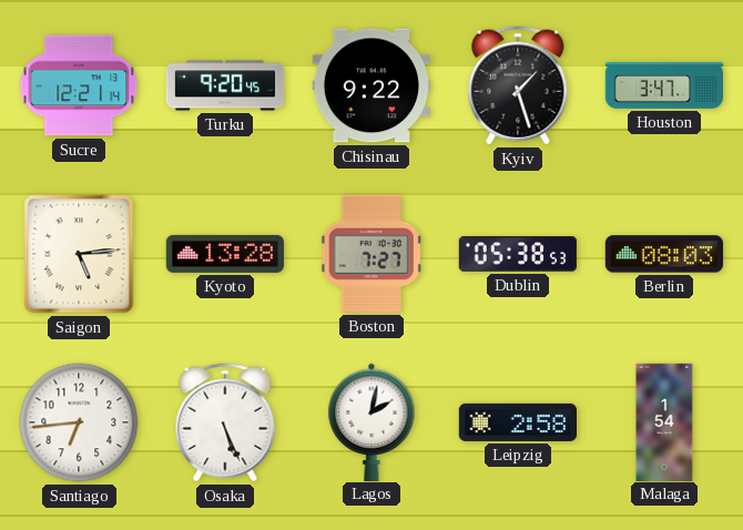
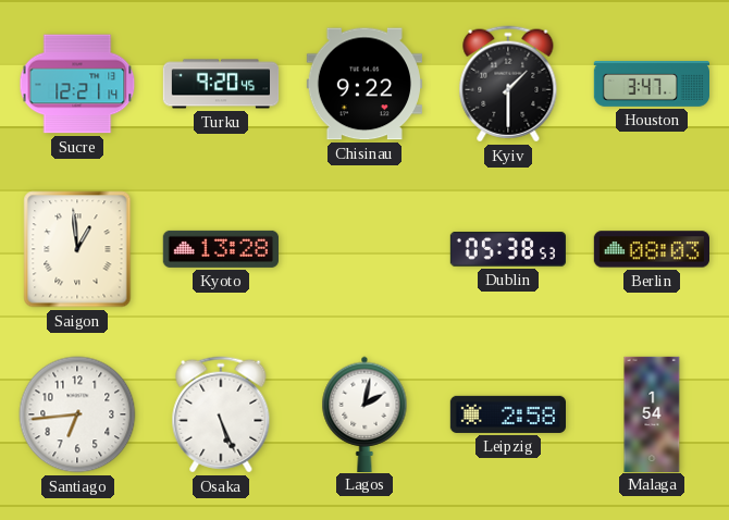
Kyiv: 1:27 -> 1:30
Saigon: 5:14 -> 12:59
Boston: 7:27 -> none
